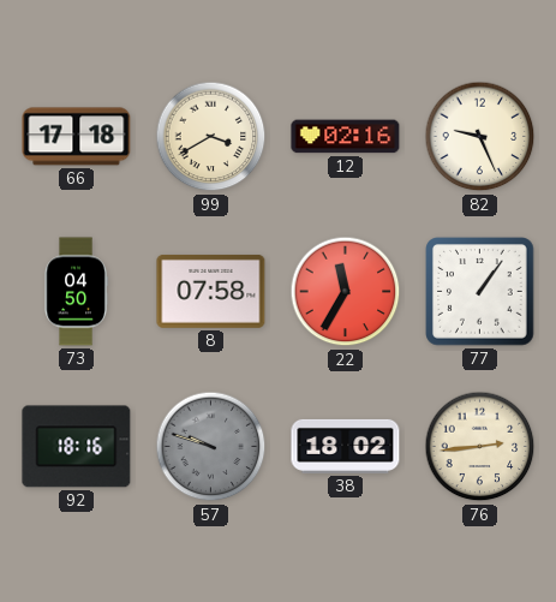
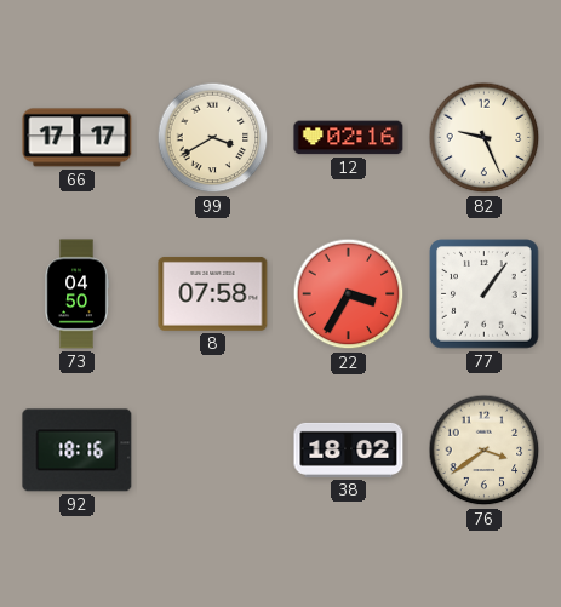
66: 17:18 -> 17:17
22: 11:35 -> 3:35
57: 9:48 -> none
76: 2:44 -> 3:39
